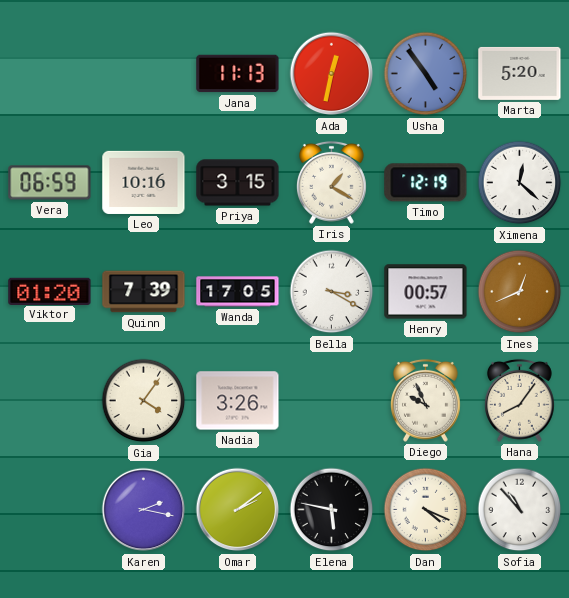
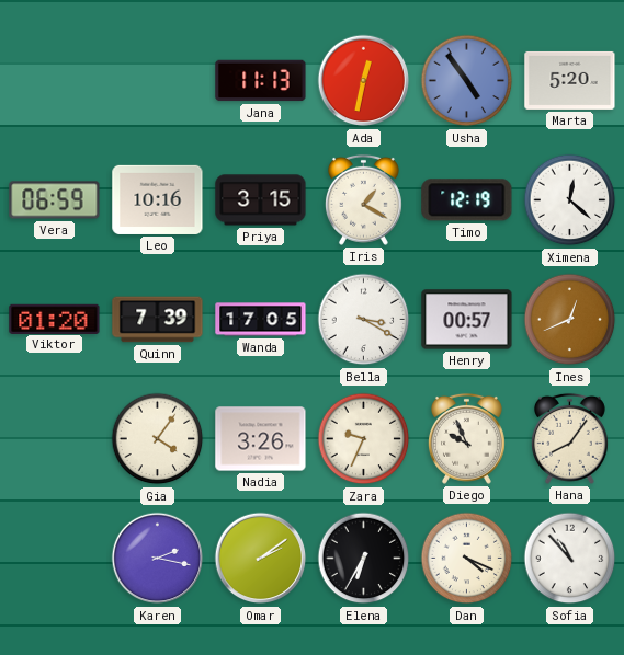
Zara: none -> 9:34
Elena: 5:47 -> 6:35
